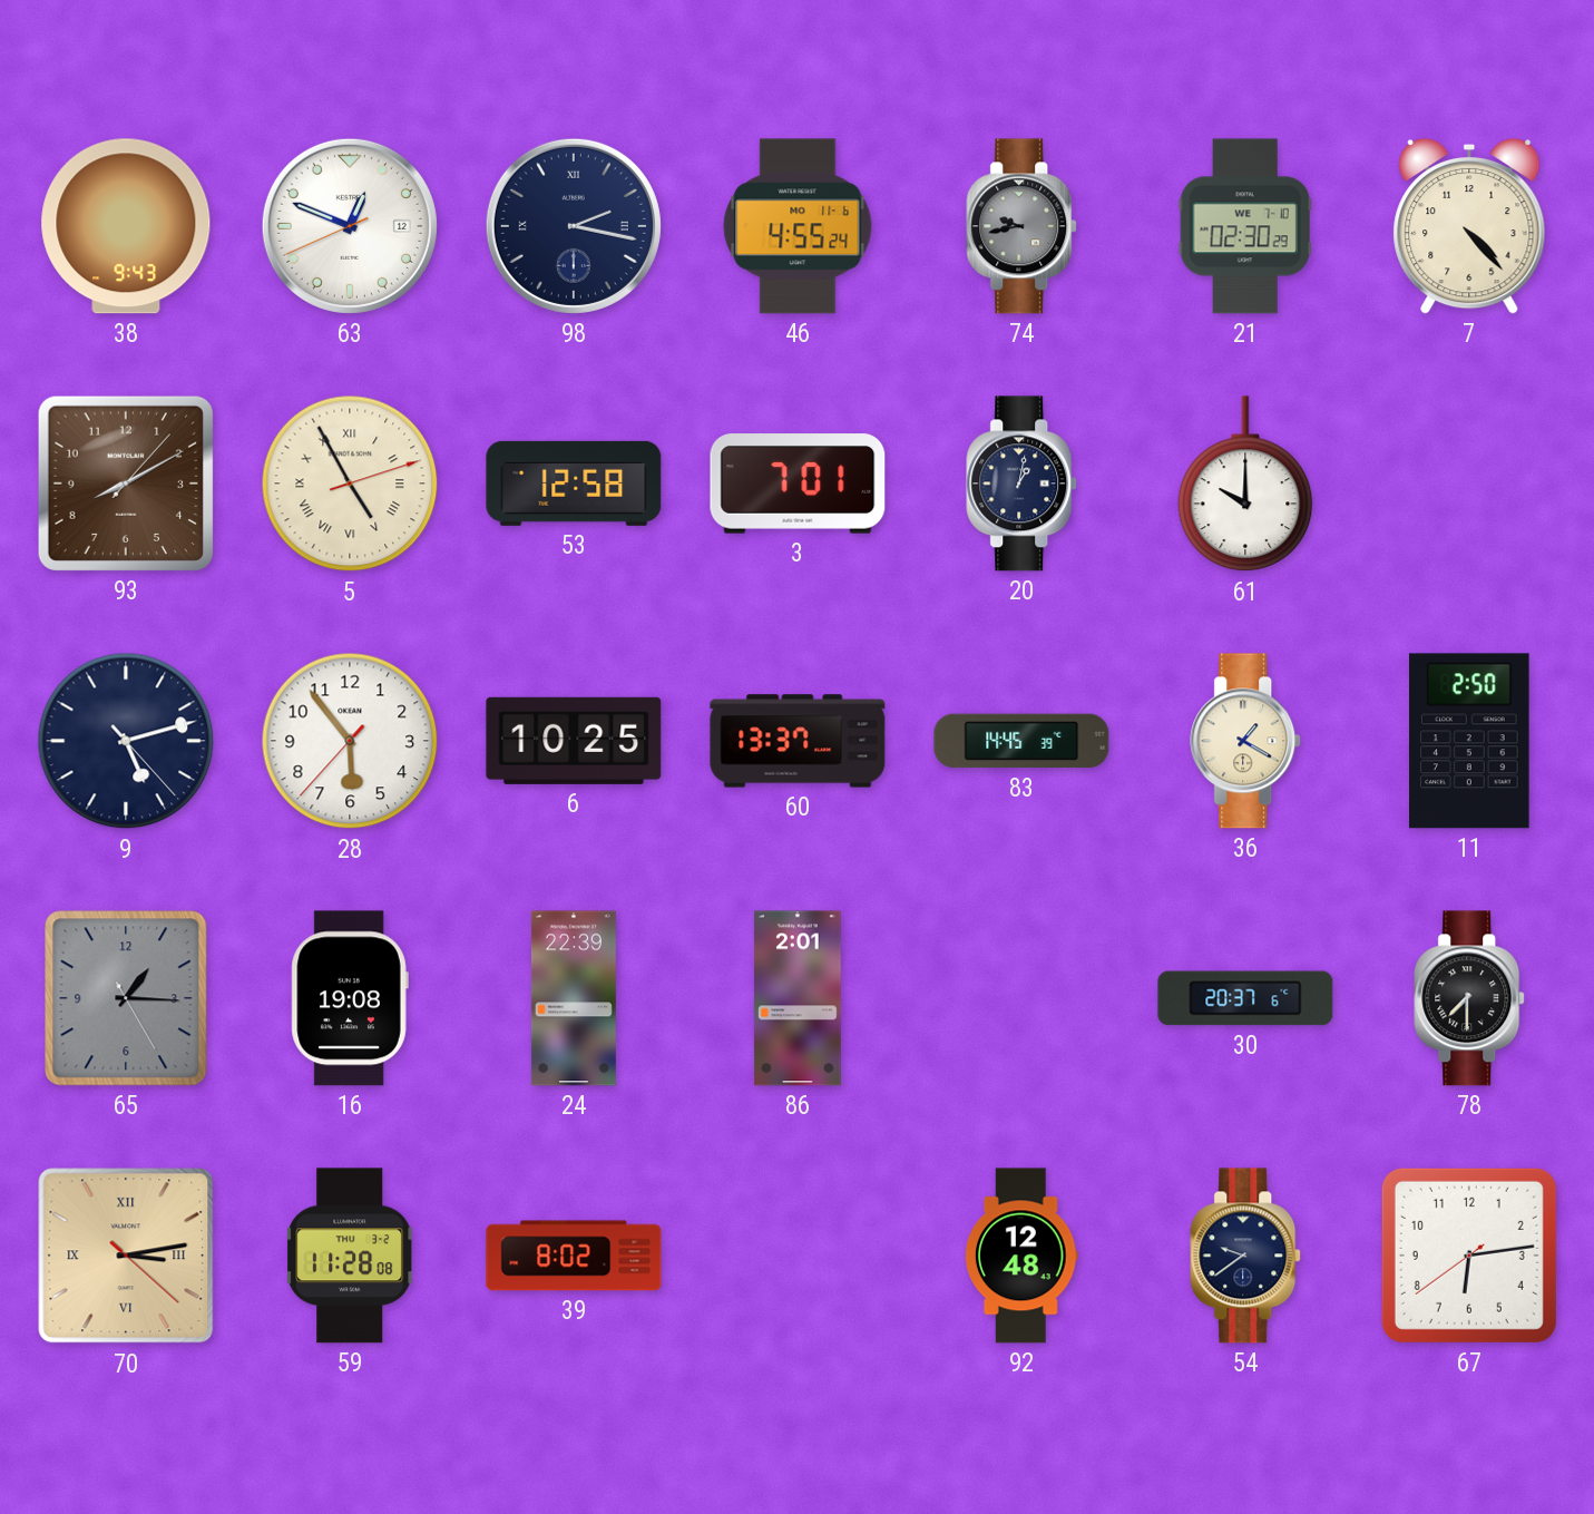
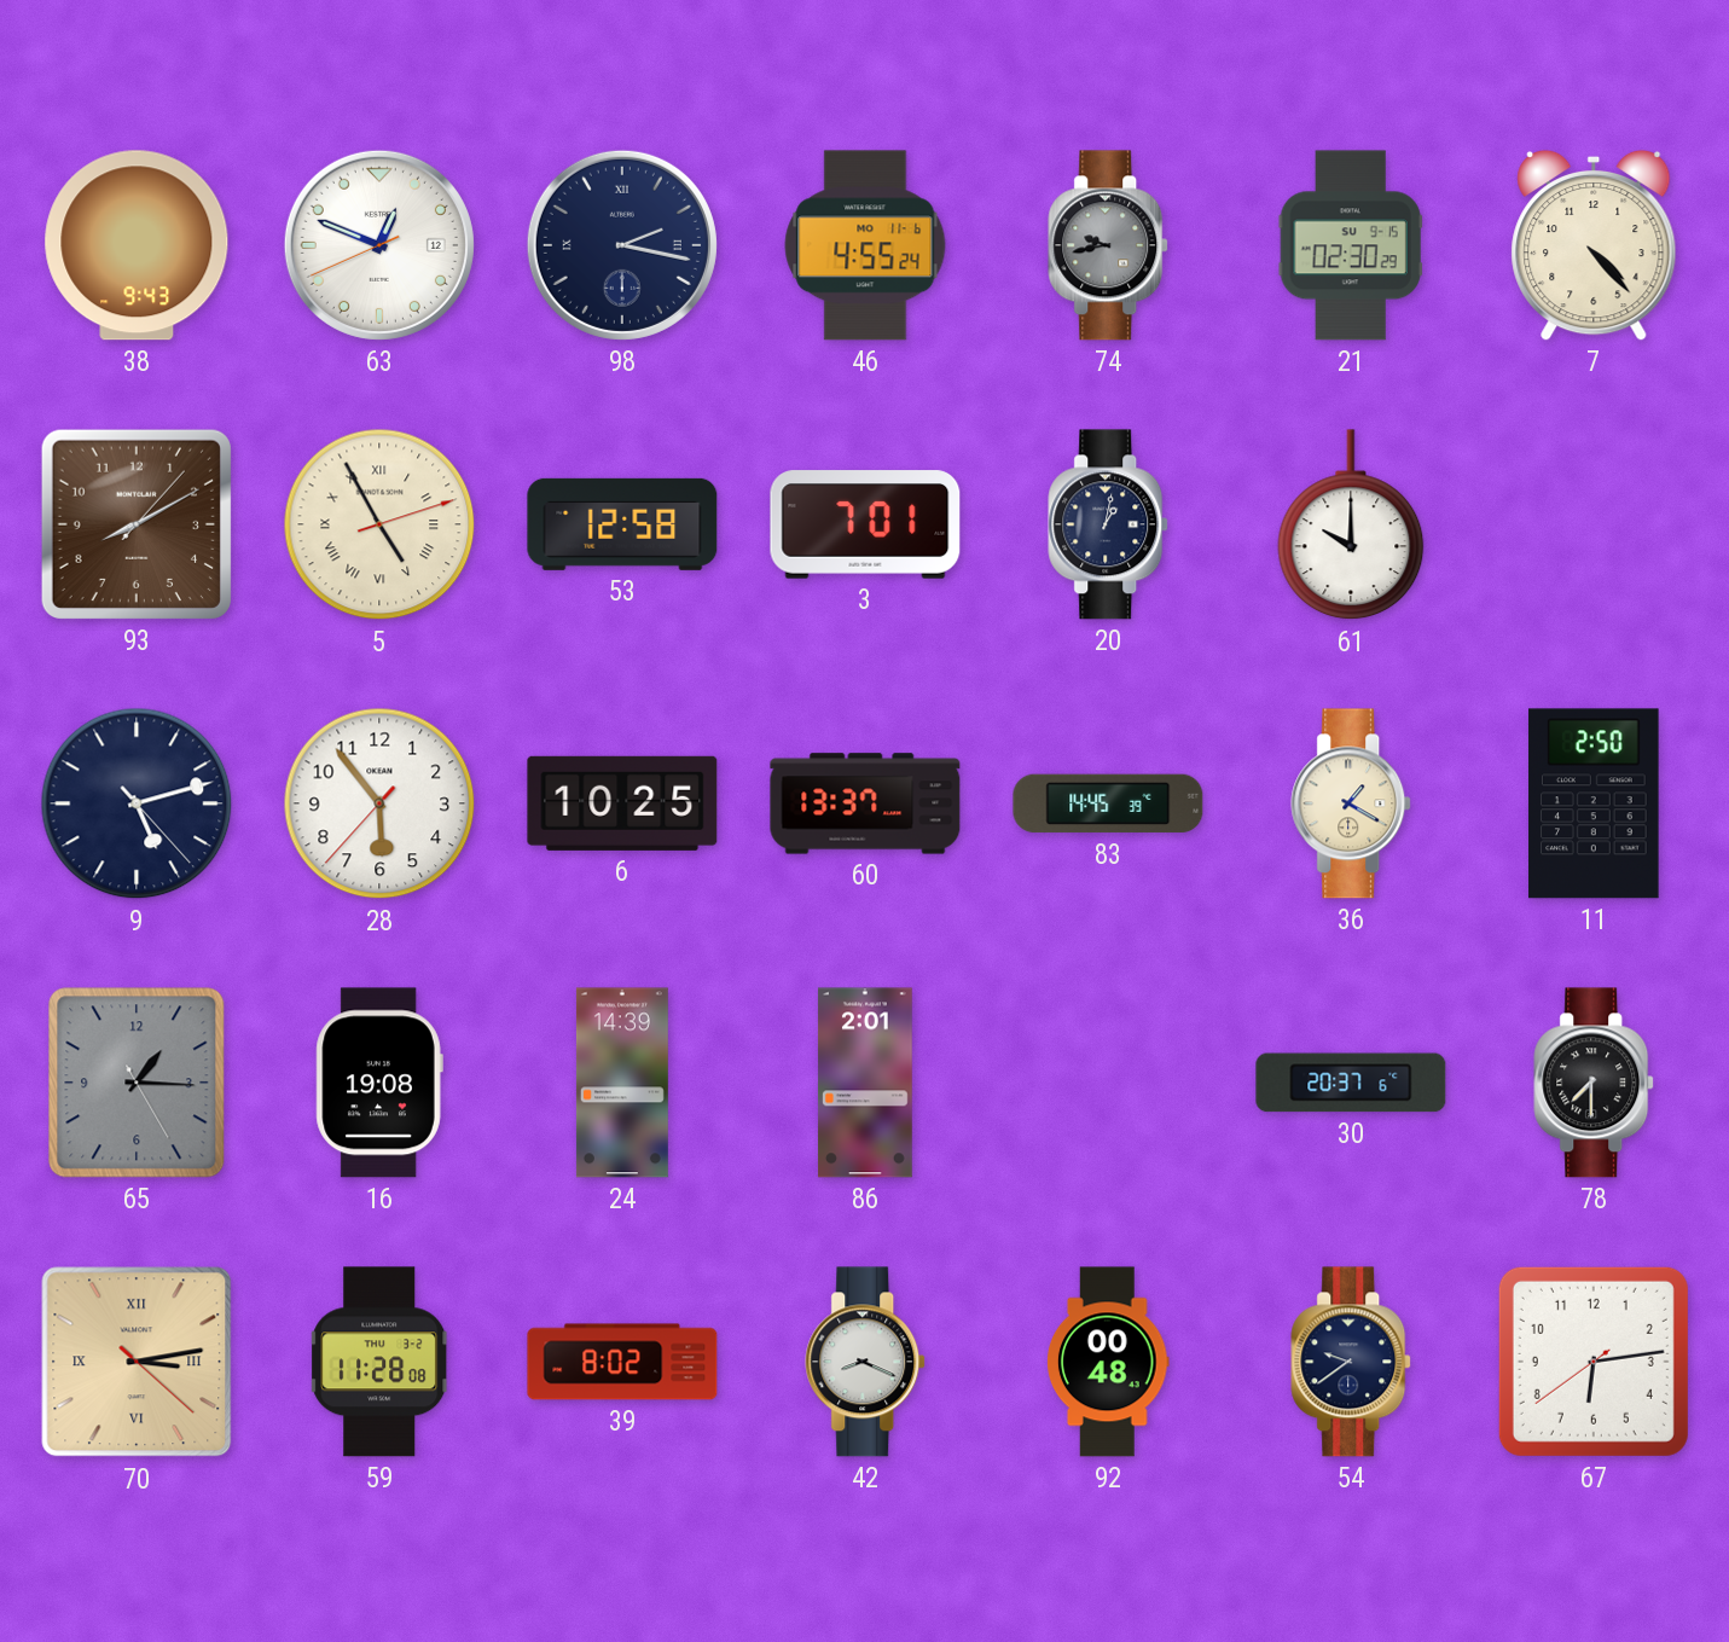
21 date: WE 7-10 -> SU 9-15
24: 22:39 -> 14:39
42: none -> 8:19
92: 12:48 -> 00:48
